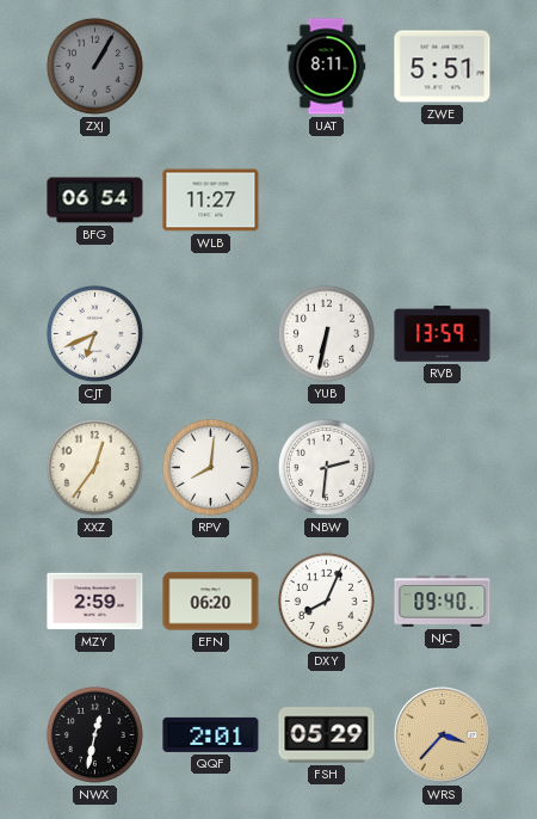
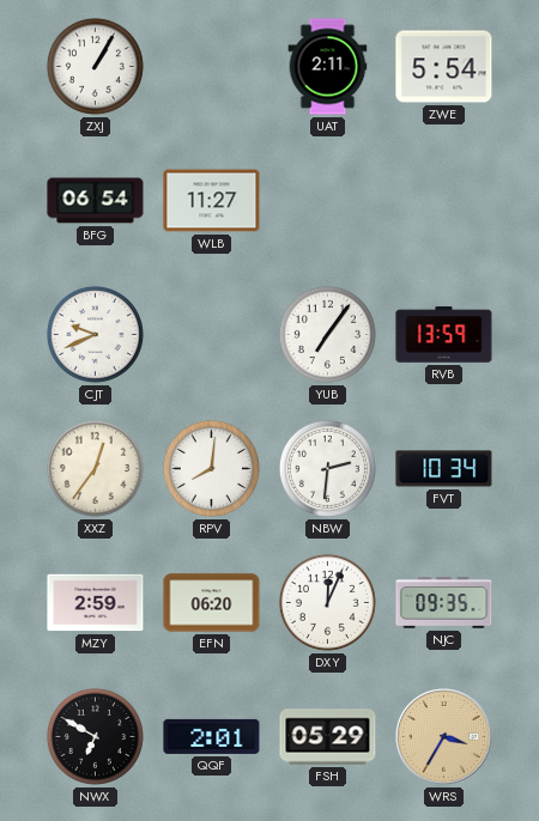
ZXJ dial: grey -> white
UAT: 8:11 -> 2:11
ZWE: 5:51 -> 5:54
CJT: 6:41 -> 9:41
YUB: 6:32 -> 7:06
FVT: none -> 10:34
DXY: 8:04 -> 12:04
NJC: 09:40 -> 09:35
NWX: 12:32 -> 6:50
WRS: 3:37 -> 3:35
